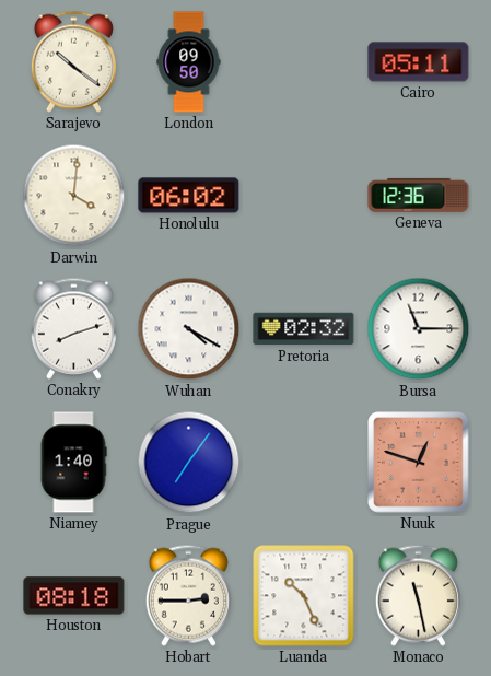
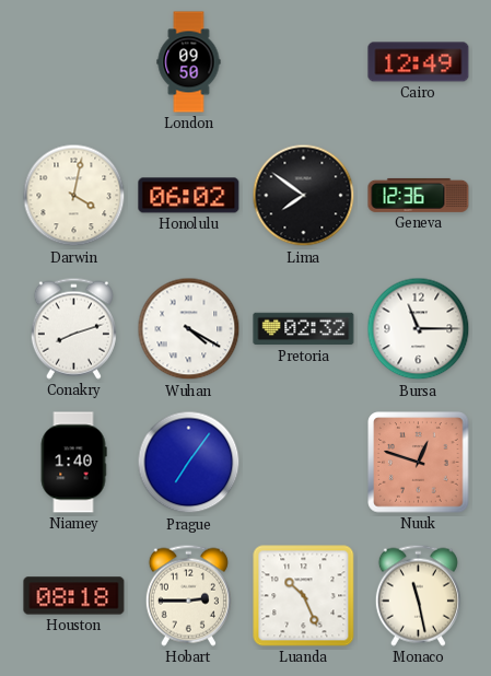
Sarajevo: 10:21 -> none
Cairo: 05:11 -> 12:49
Darwin: 4:01 -> 4:02
Lima: none -> 7:51
